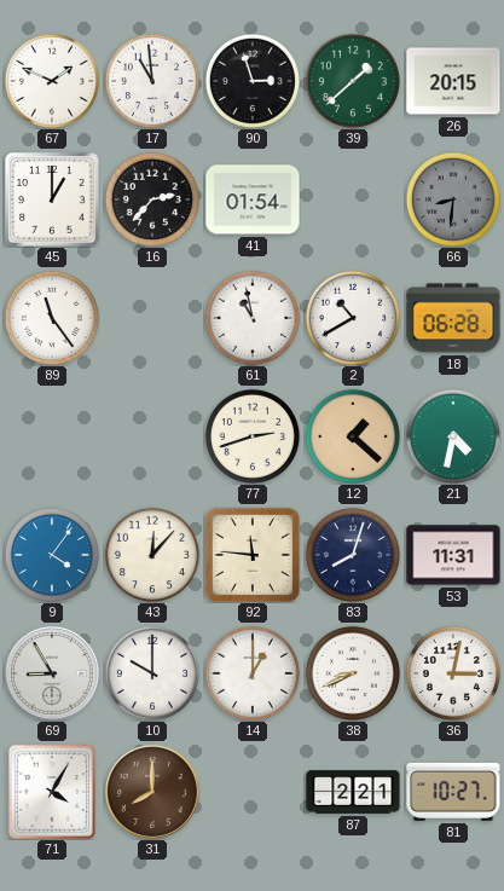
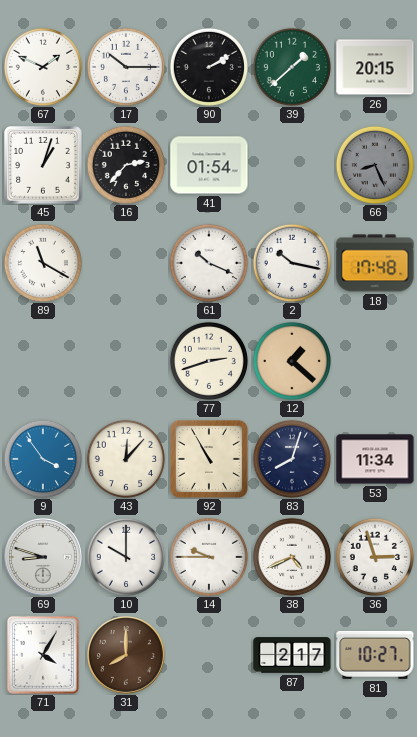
17: 10:59 -> 10:15
90: 2:57 -> 2:10
45: 1:00 -> 1:03
66: 8:31 -> 8:26
89: 11:24 -> 11:20
61: 10:58 -> 10:19
2: 10:40 -> 10:17
18: 06:28 -> 17:48
21: 4:32 -> none
9: 4:06 -> 3:54
92: 11:46 -> 10:55
53: 11:31 -> 11:34
69: 8:55 -> 8:48
14: 1:00 -> 9:45
38: 8:41 -> 4:41
36: 3:02 -> 2:57
87: 2:21 -> 2:17
